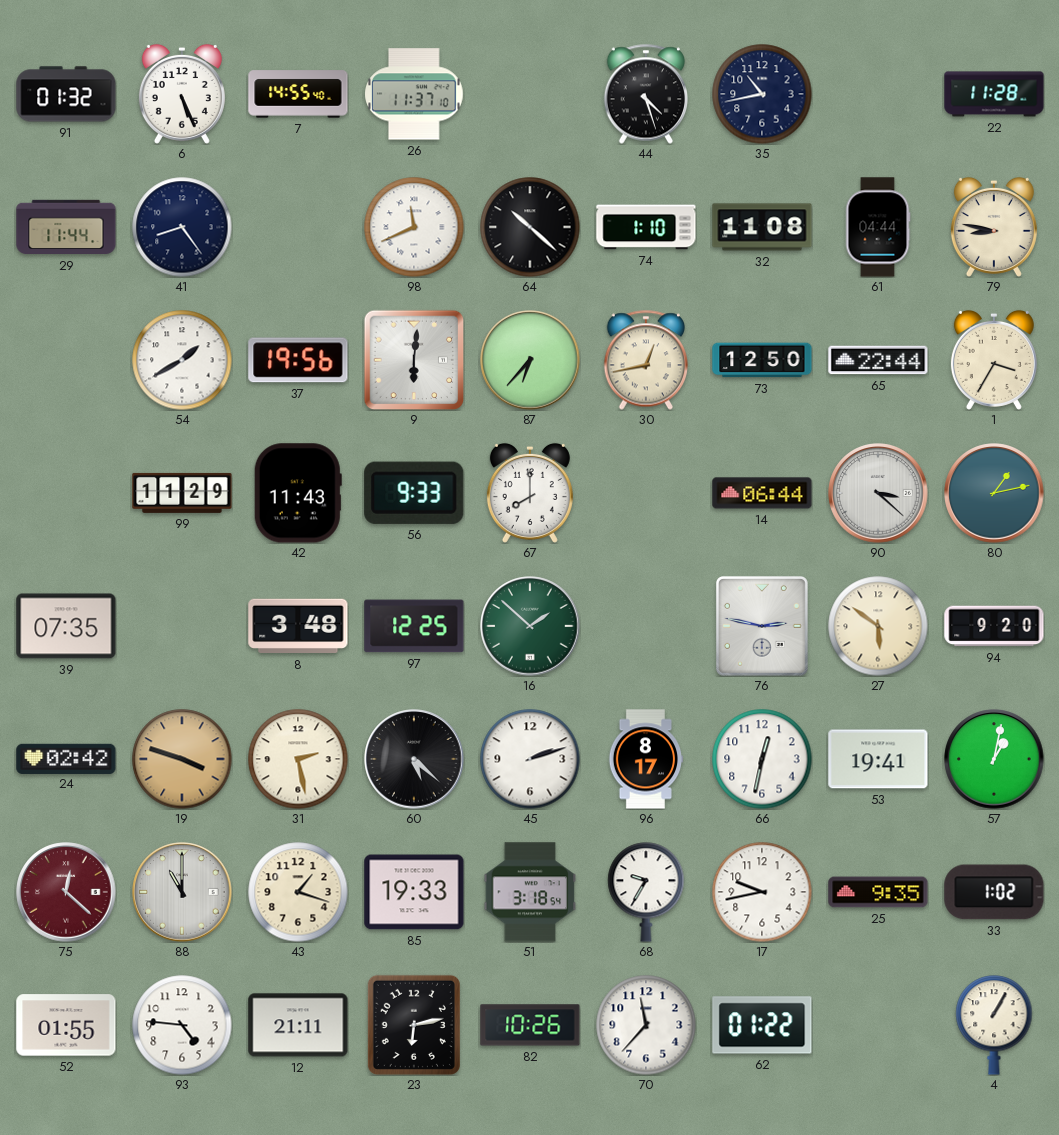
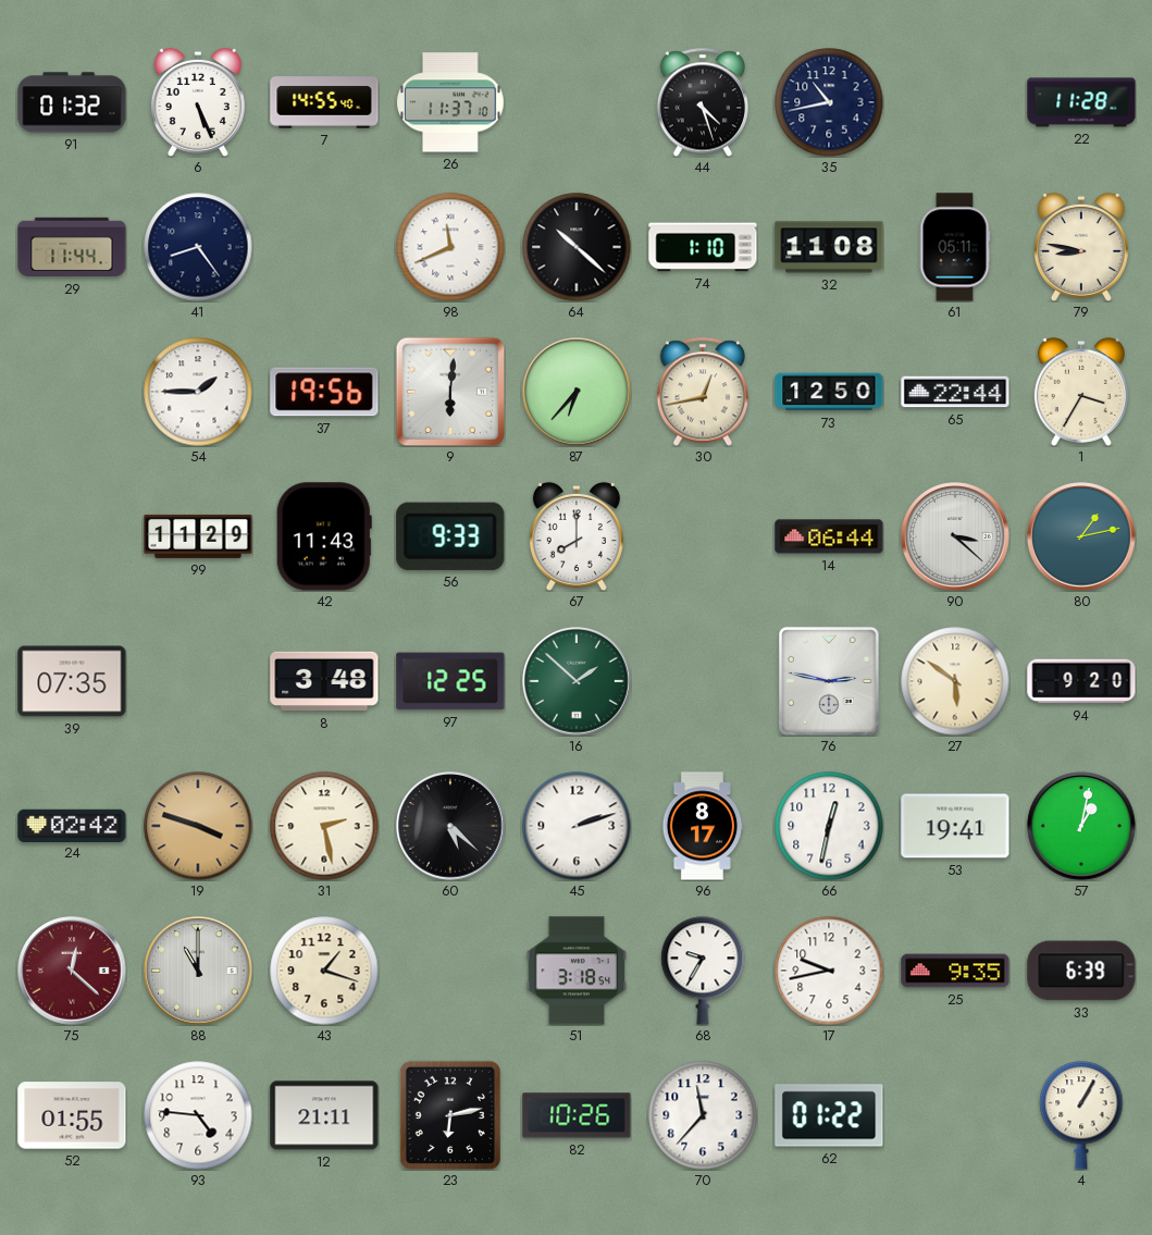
61: 04:44 -> 05:11
54: 1:40 -> 1:45
85: 19:33 -> none
33: 1:02 -> 6:39
